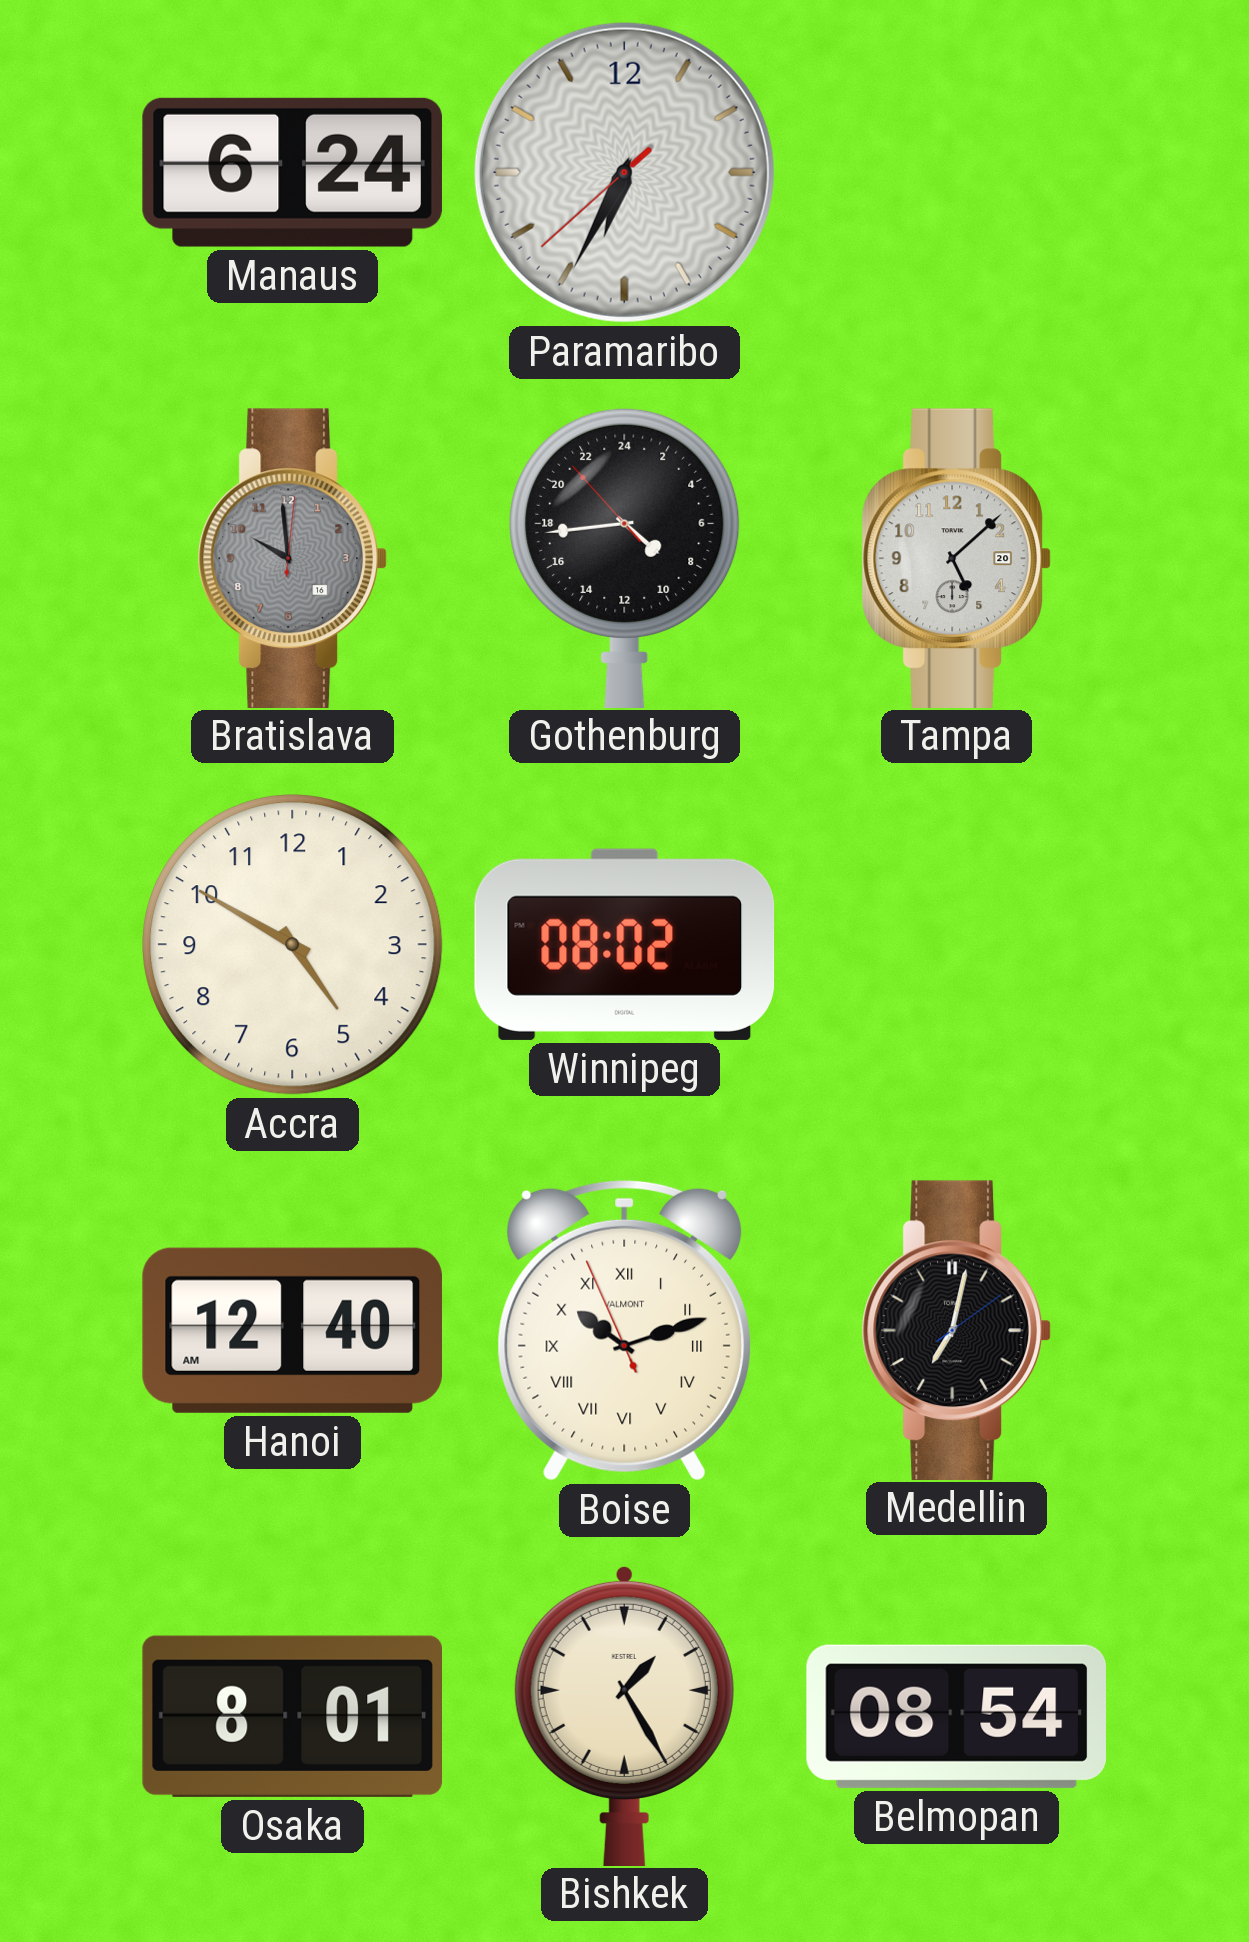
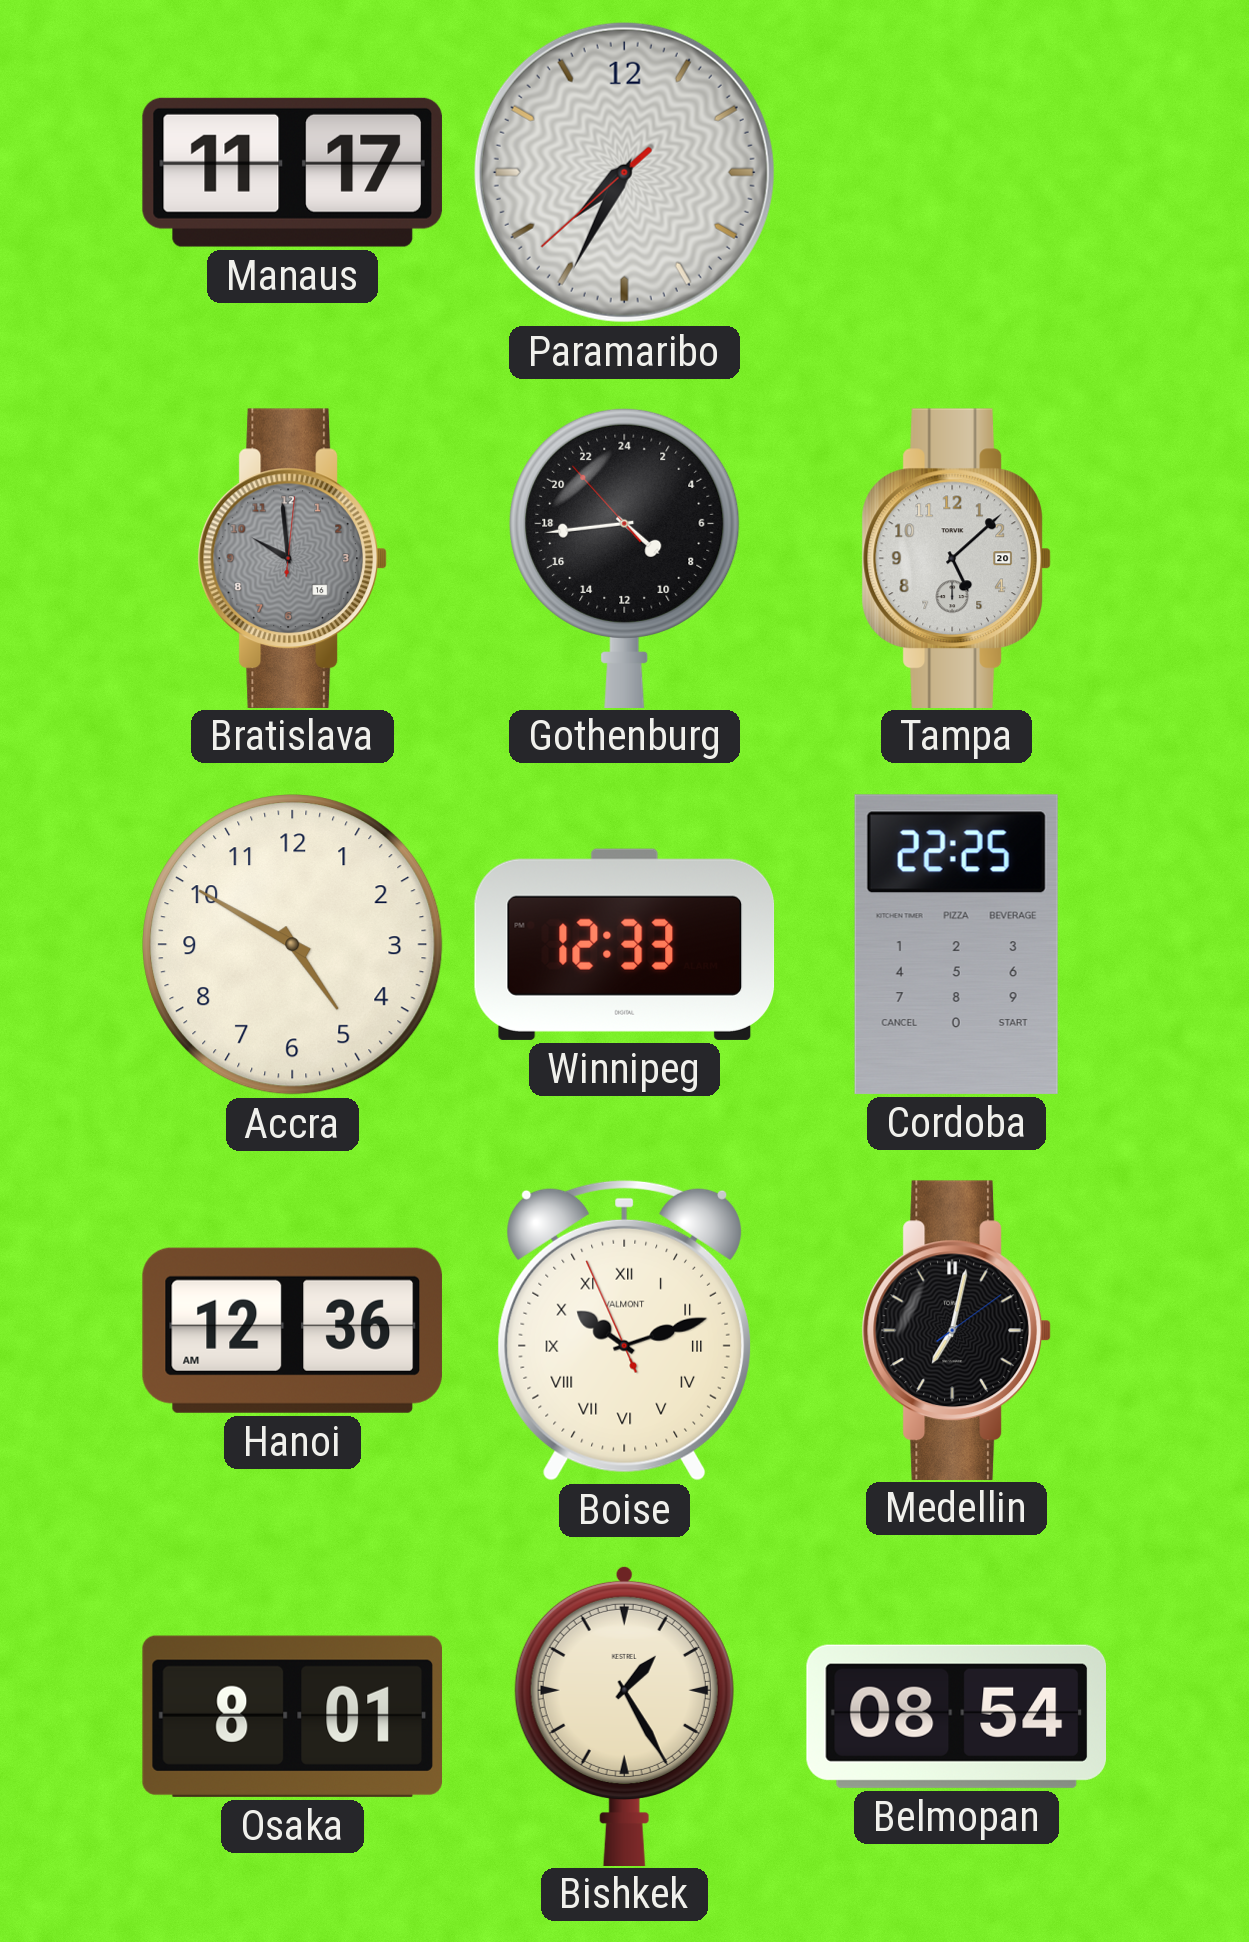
Manaus: 6:24 -> 11:17
Paramaribo: 6:34 -> 7:34
Winnipeg: 08:02 -> 12:33
Cordoba: none -> 22:25
Hanoi: 12:40 -> 12:36
